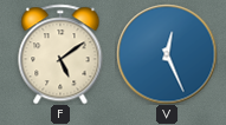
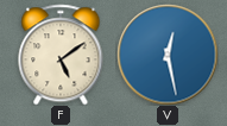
V: 12:26 -> 12:28
